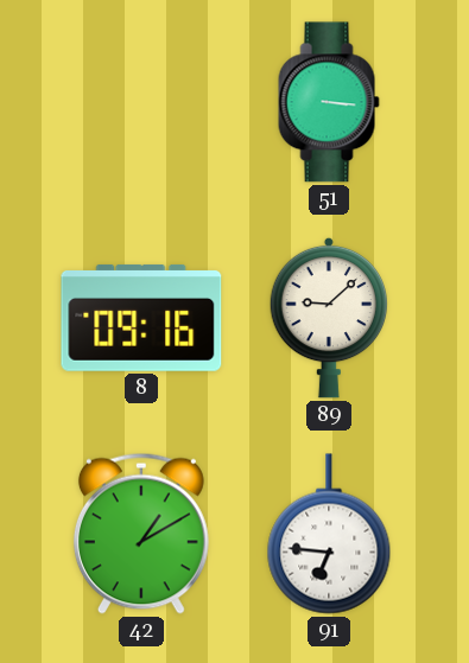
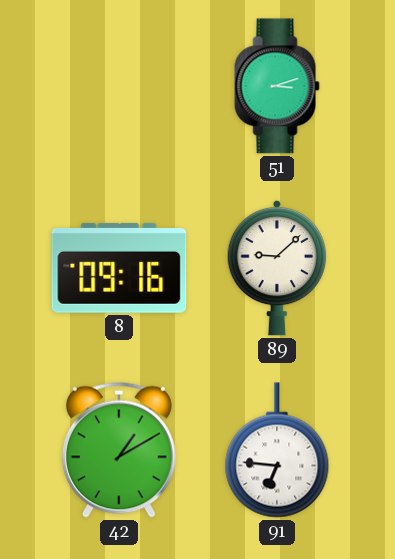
51: 3:16 -> 3:12
